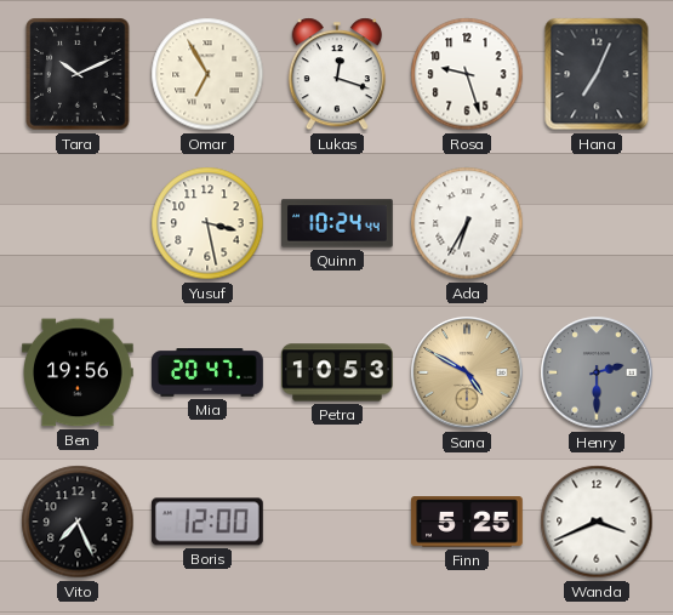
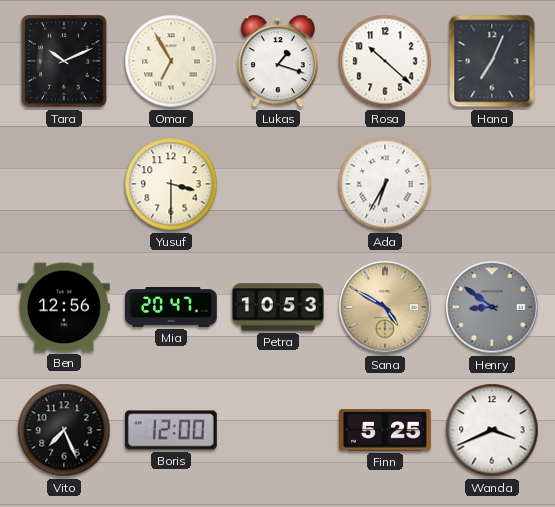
Lukas: 12:18 -> 1:18
Rosa: 9:27 -> 10:22
Yusuf: 3:28 -> 3:30
Quinn: 10:24 -> none
Ben: 19:56 -> 12:56
Henry: 2:30 -> 8:51
